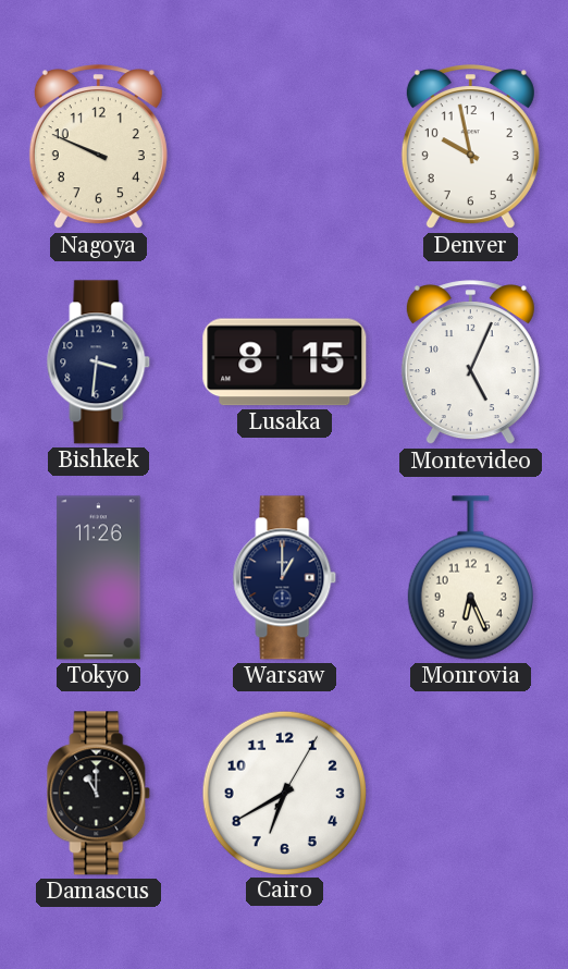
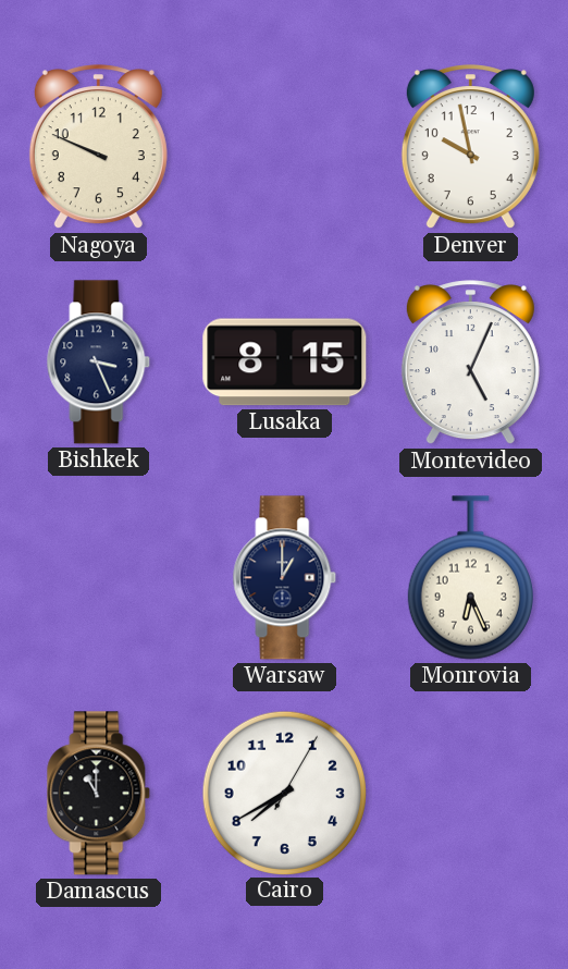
Bishkek: 3:31 -> 3:26
Tokyo: 11:26 -> none
Cairo: 6:40 -> 7:40
